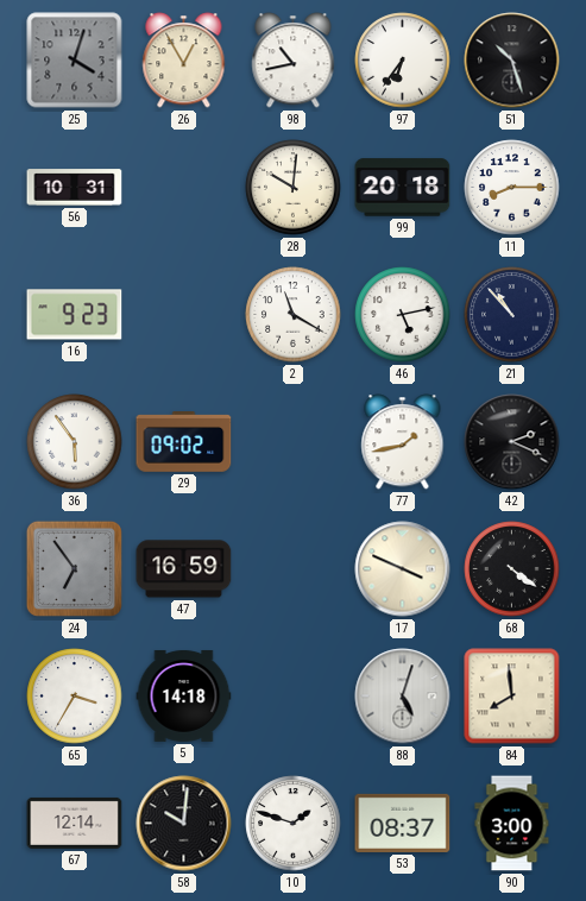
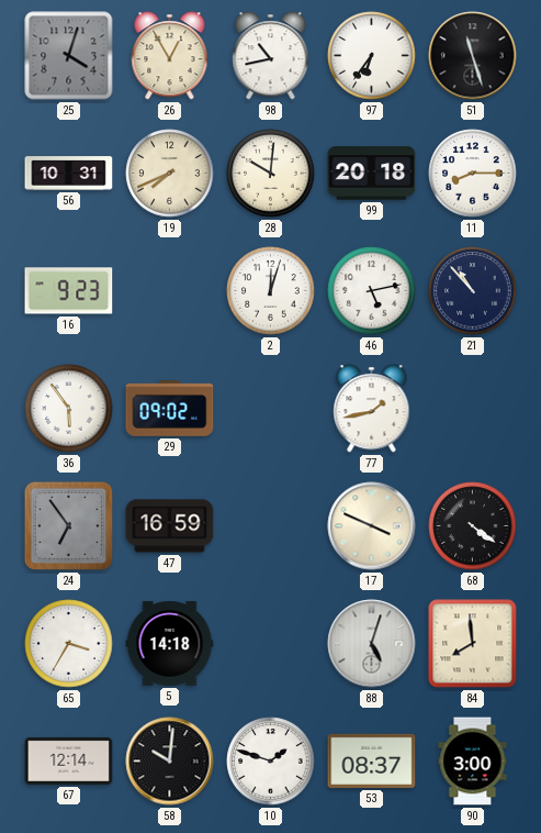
51: 10:27 -> 11:27
19: none -> 7:41
2: 11:20 -> 12:03
42: 2:19 -> none
